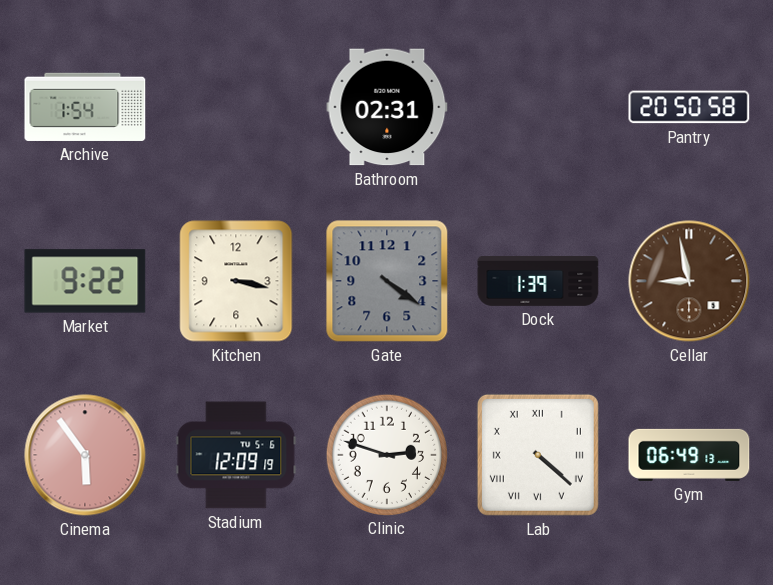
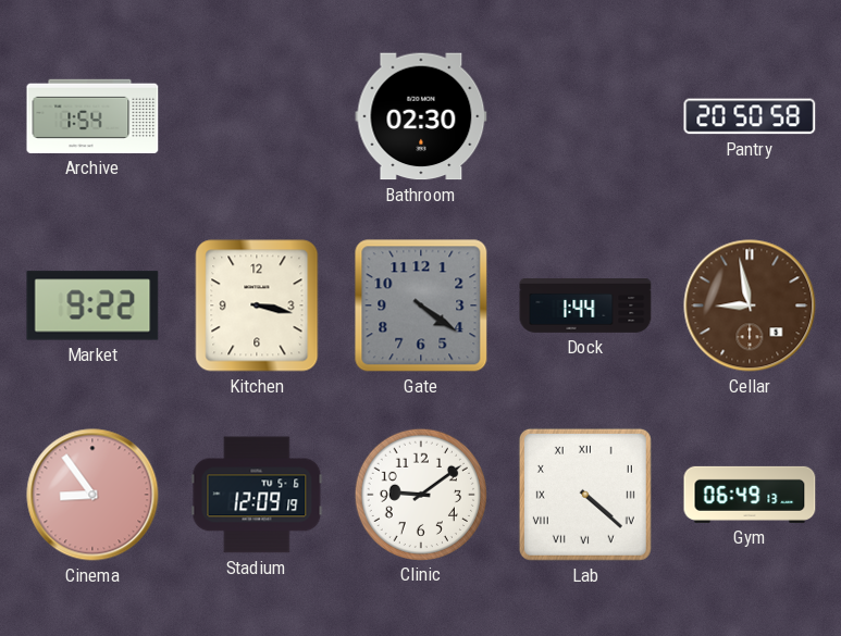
Bathroom: 02:31 -> 02:30
Dock: 1:39 -> 1:44
Cinema: 5:54 -> 8:54
Clinic: 2:48 -> 9:09
